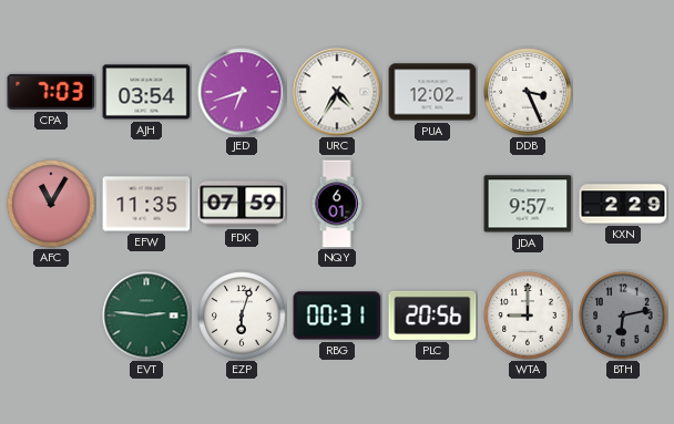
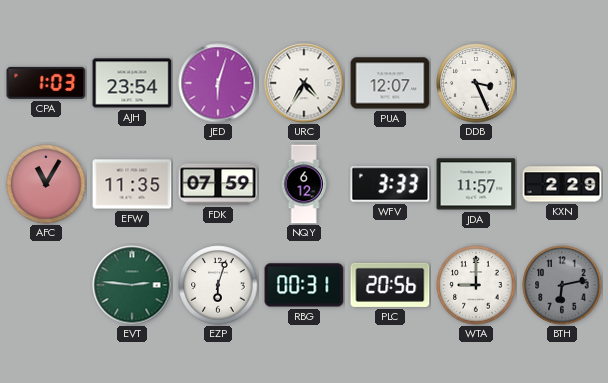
CPA: 7:03 -> 1:03
AJH: 03:54 -> 23:54
JED: 6:42 -> 6:03
PUA: 12:02 -> 12:07
NQY: 6:01 -> 6:12
WFV: none -> 3:33
JDA: 9:57 -> 11:57
